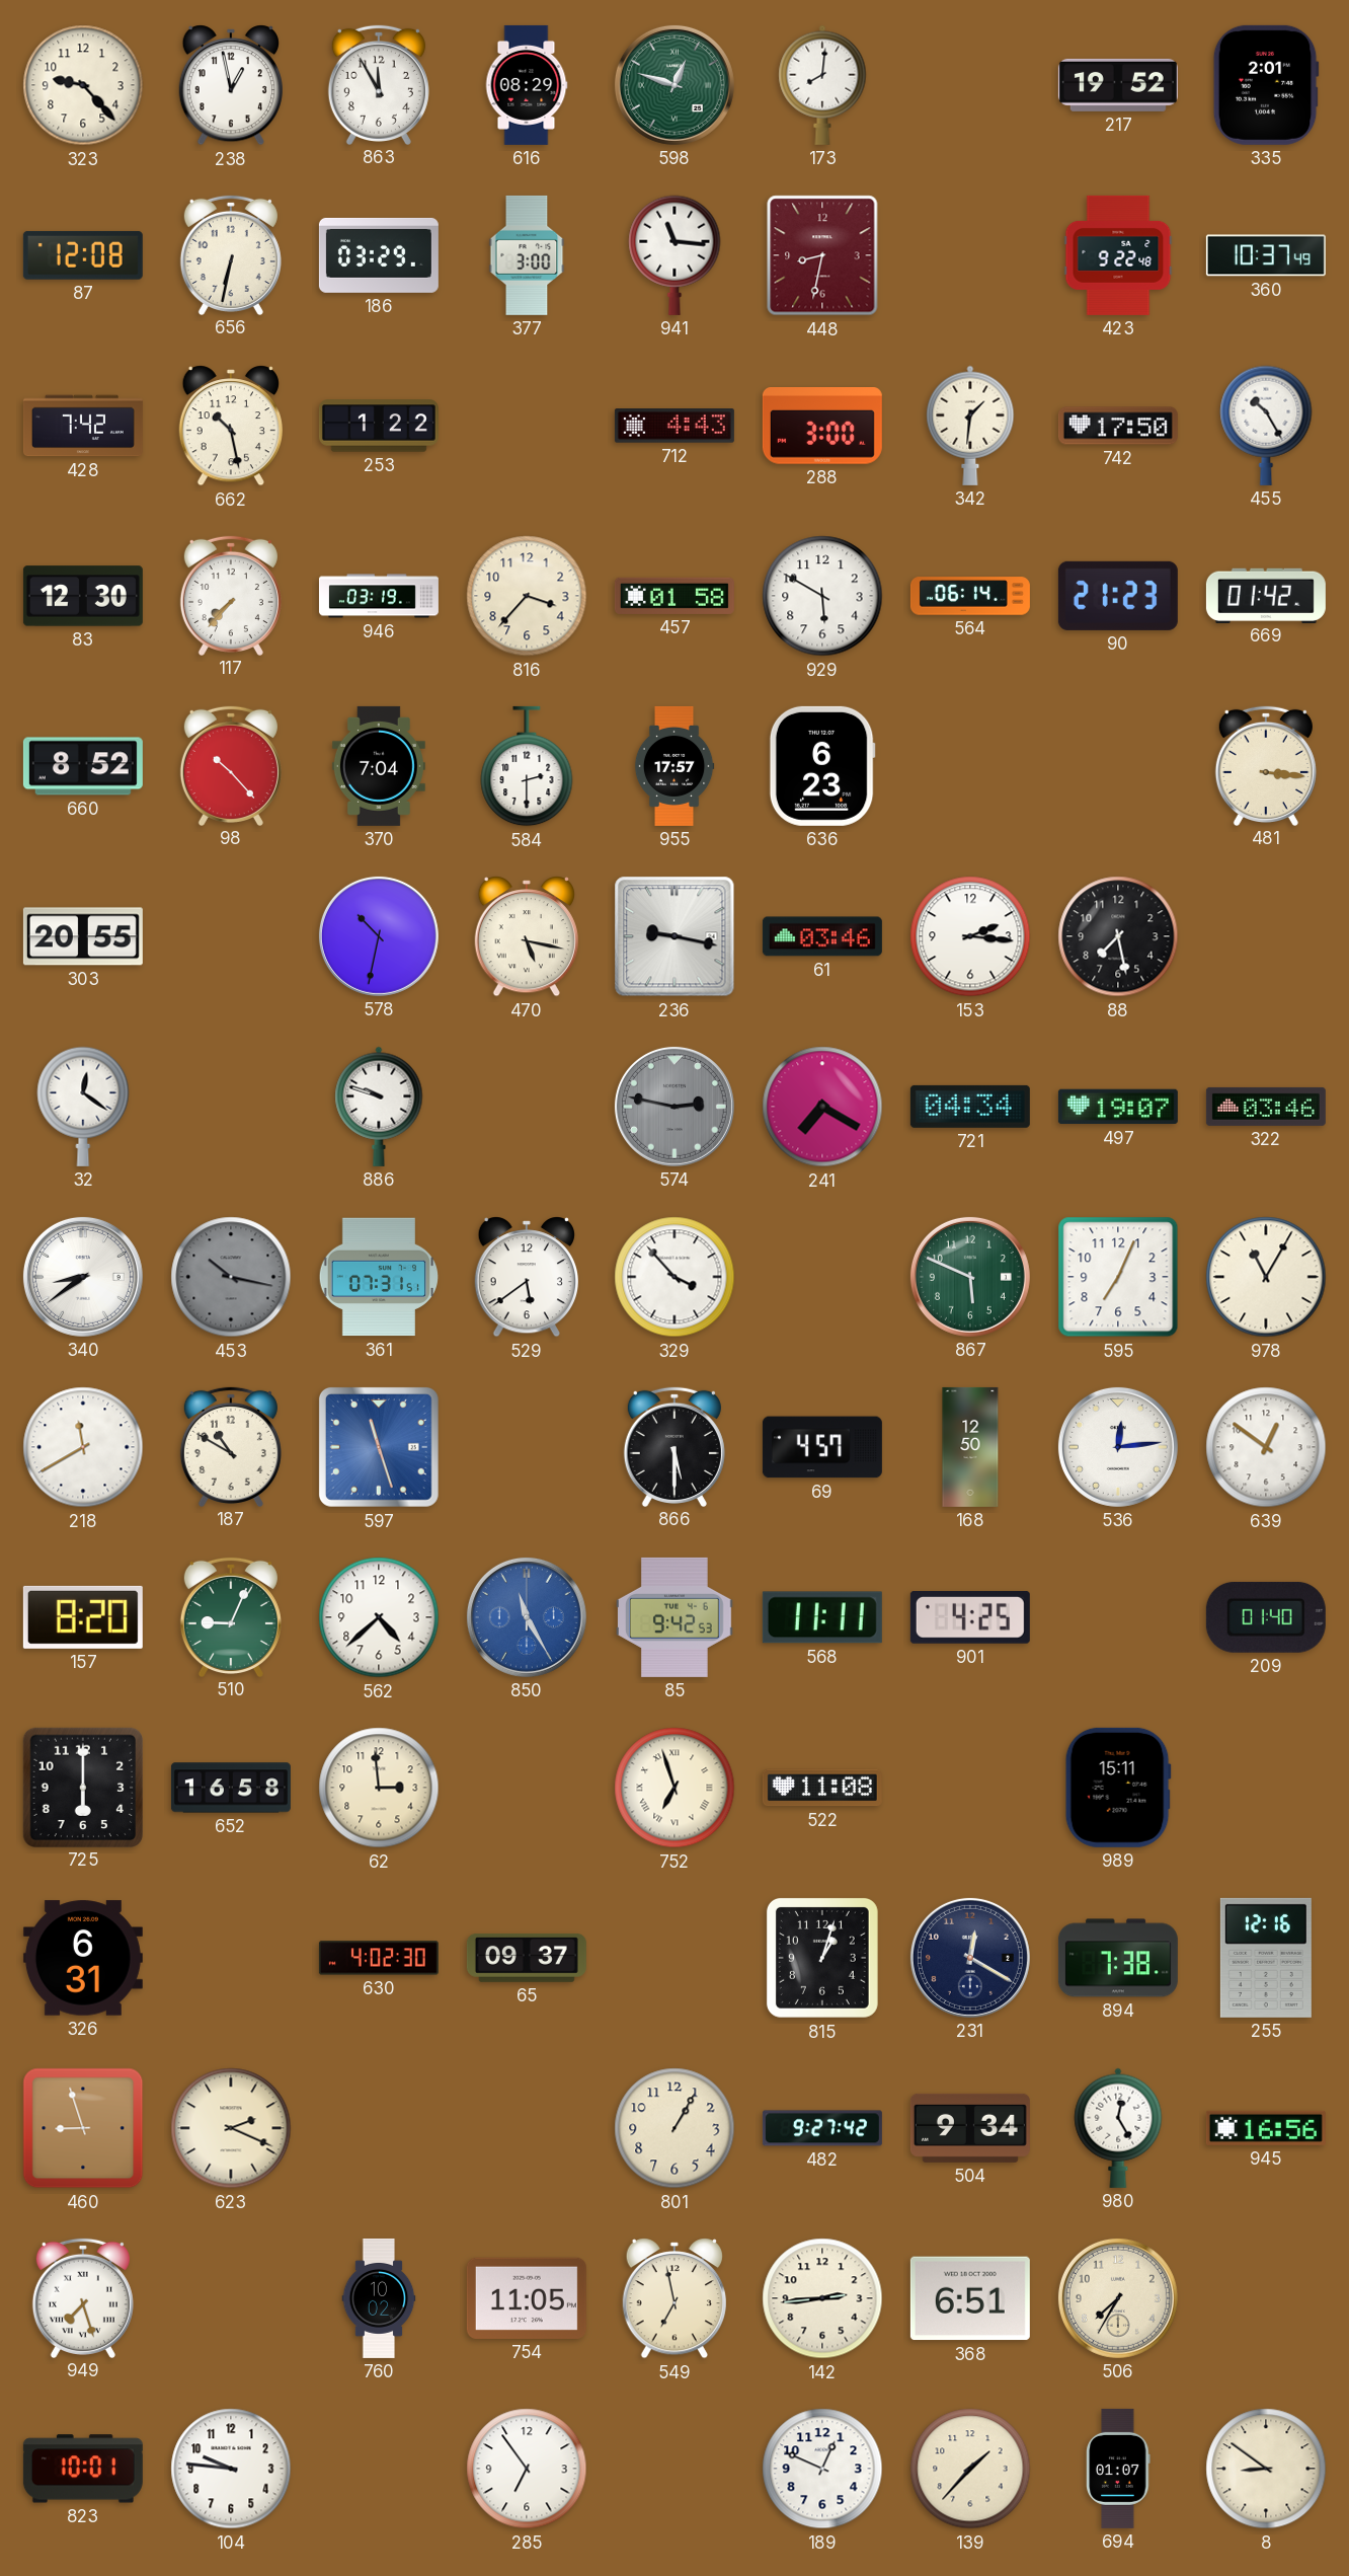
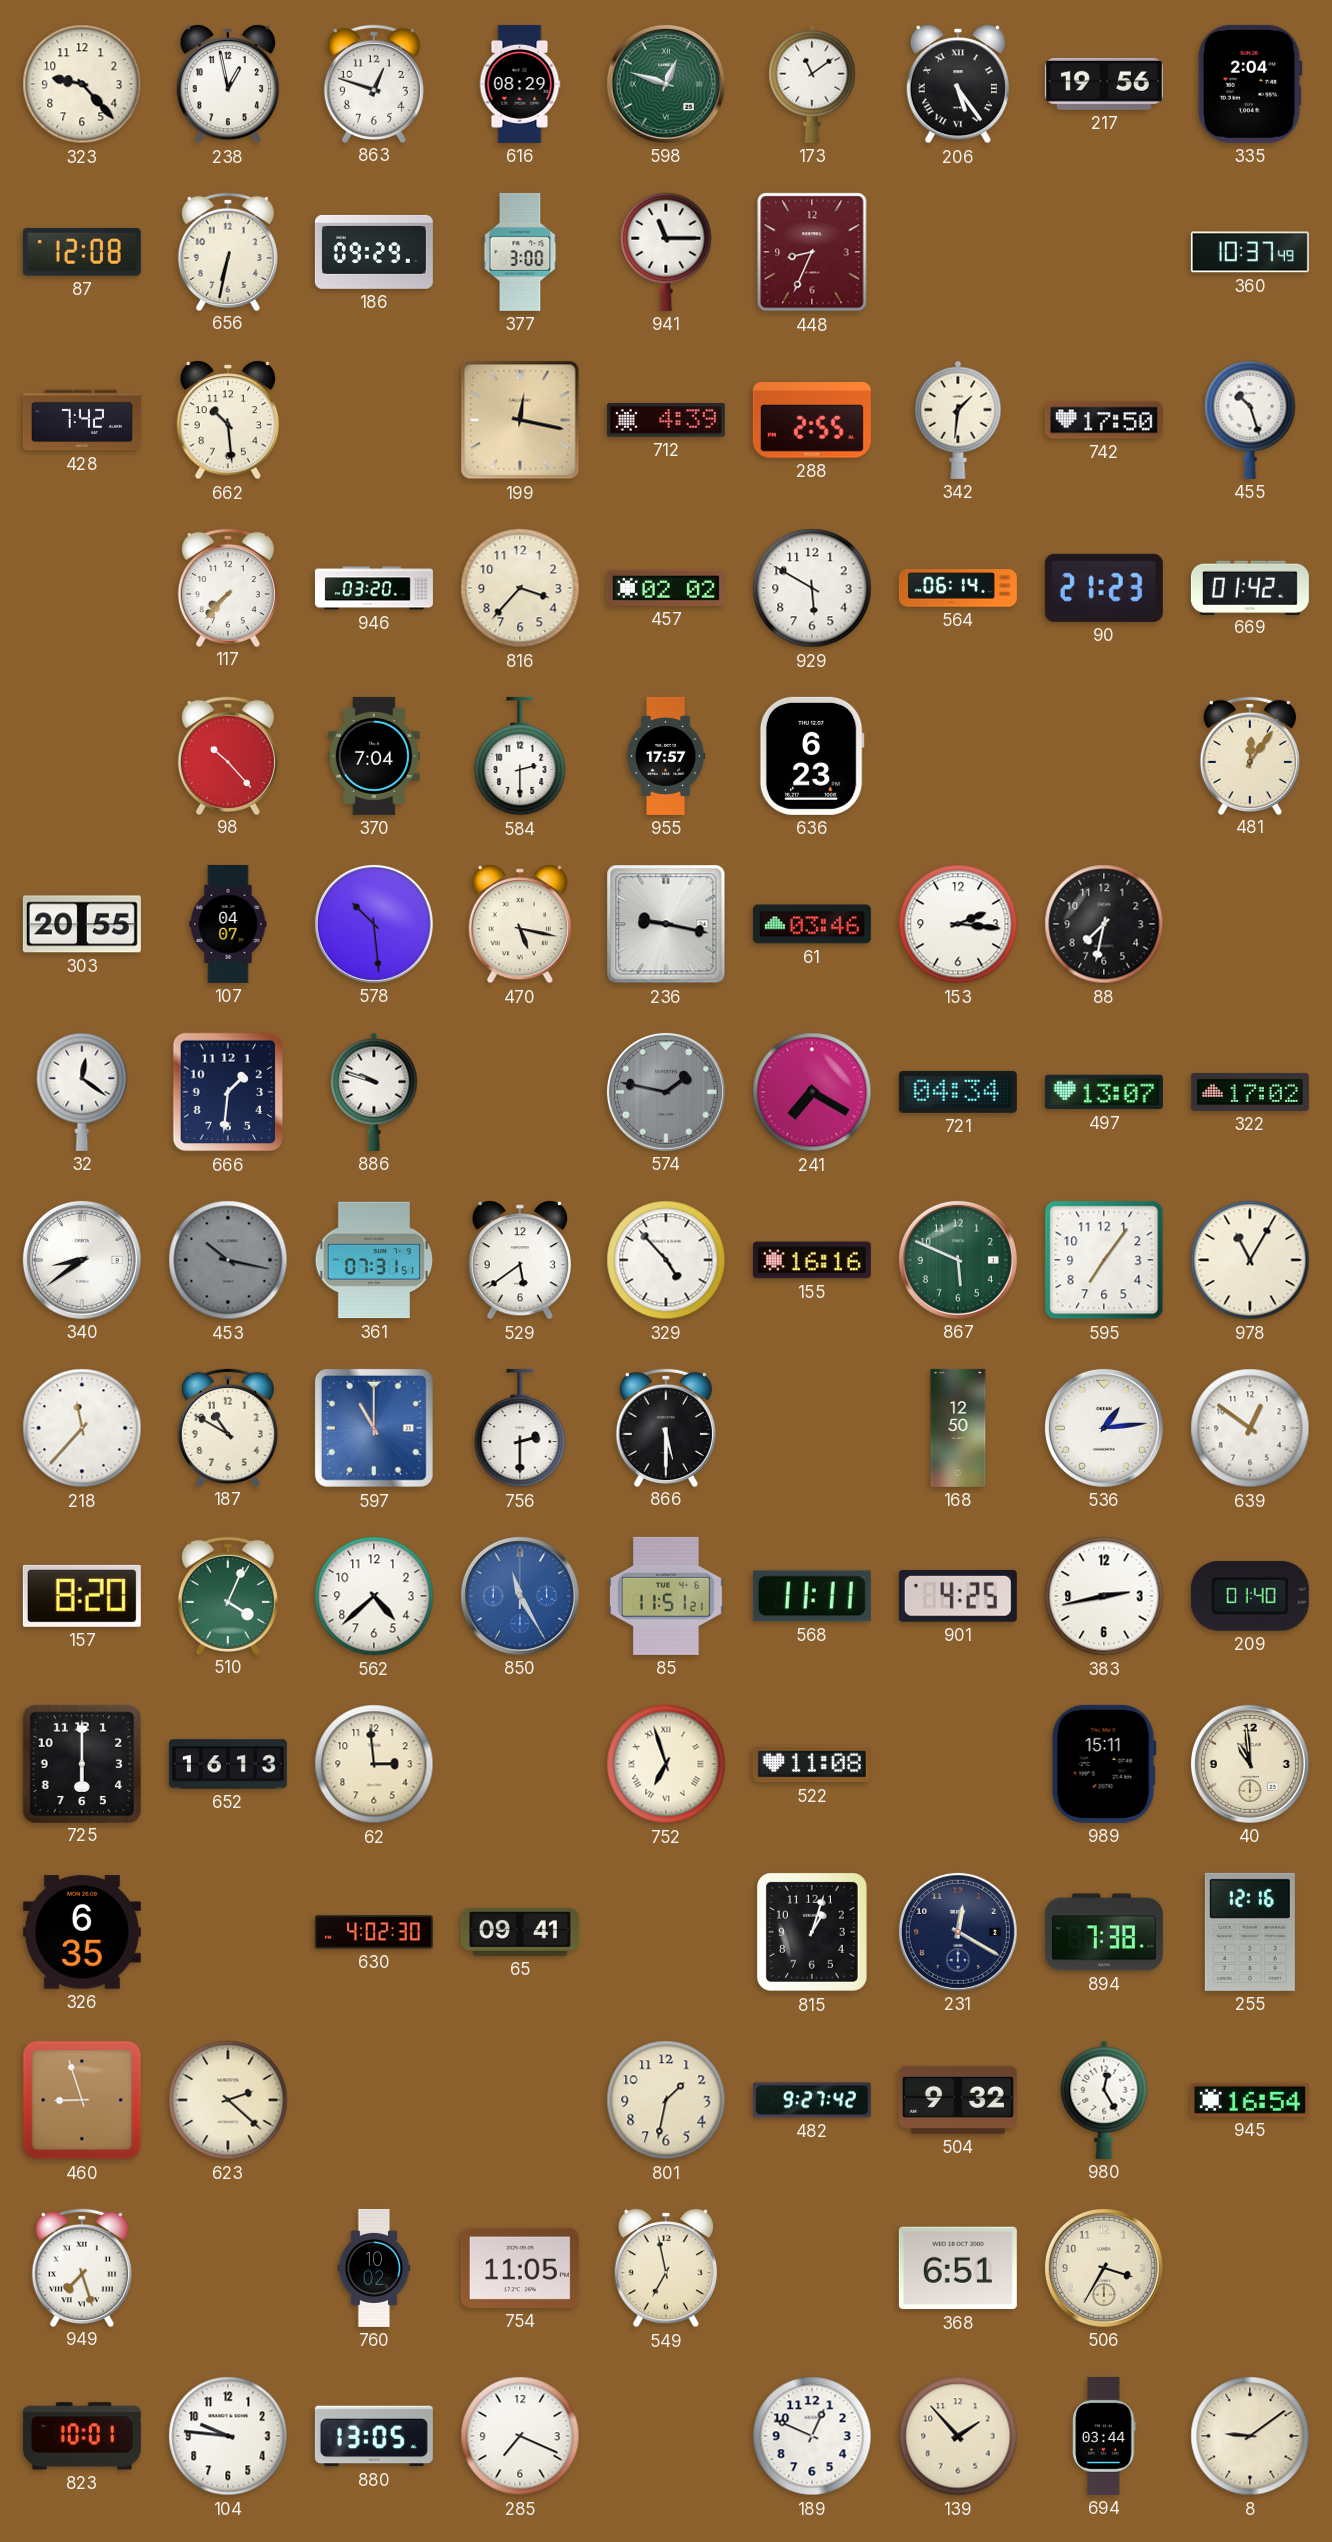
863: 11:55 -> 12:48
173: 8:01 -> 11:09
206: none -> 5:24
217: 19:52 -> 19:56
335: 2:01 -> 2:04
186: 03:29 -> 09:29
941: 11:16 -> 11:15
448: 8:32 -> 8:34
423: 9:22 -> none
662: 10:28 -> 10:29
253: 1:22 -> none
199: none -> 12:17
712: 4:43 -> 4:39
288: 3:00 -> 2:55
455: 10:25 -> 10:27
83: 12:30 -> none
946: 03:19 -> 03:20
457: 01:58 -> 02:02
660: 8:52 -> none
481: 3:16 -> 12:06
107: none -> 04:07
578: 10:32 -> 10:29
88: 7:28 -> 7:32
666: none -> 1:31
574: 2:47 -> 1:47
497: 19:07 -> 13:07
322: 03:46 -> 17:02
329: 3:53 -> 4:53
155: none -> 16:16
595: 7:04 -> 7:06
218: 11:40 -> 11:37
597: 11:27 -> 11:00
756: none -> 2:30
69: 4:57 -> none
536: 12:14 -> 1:14
510: 9:04 -> 4:04
85: 9:42 -> 11:51
383: none -> 2:43
652: 16:58 -> 16:13
40: none -> 10:59
326: 6:31 -> 6:35
65: 09:37 -> 09:41
623: 2:19 -> 2:22
801: 1:05 -> 1:32
504: 9:34 -> 9:32
945: 16:56 -> 16:54
142: 2:44 -> none
506: 7:35 -> 3:35
880: none -> 13:05
285: 6:54 -> 7:19
139: 1:37 -> 1:53
694: 01:07 -> 03:44
8: 8:51 -> 9:09
